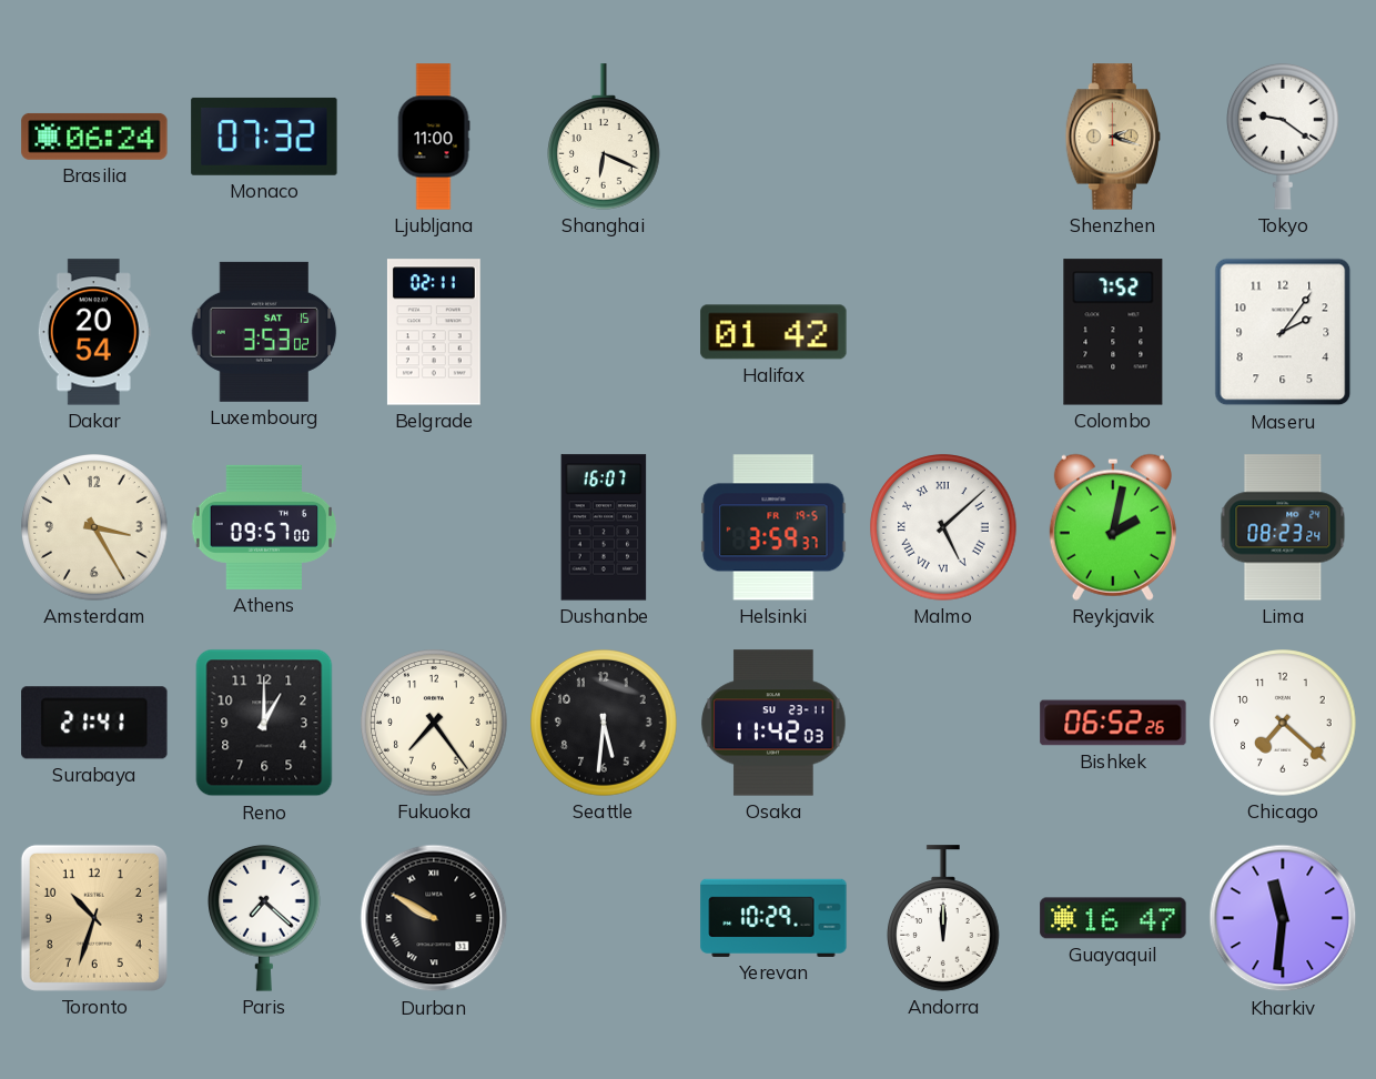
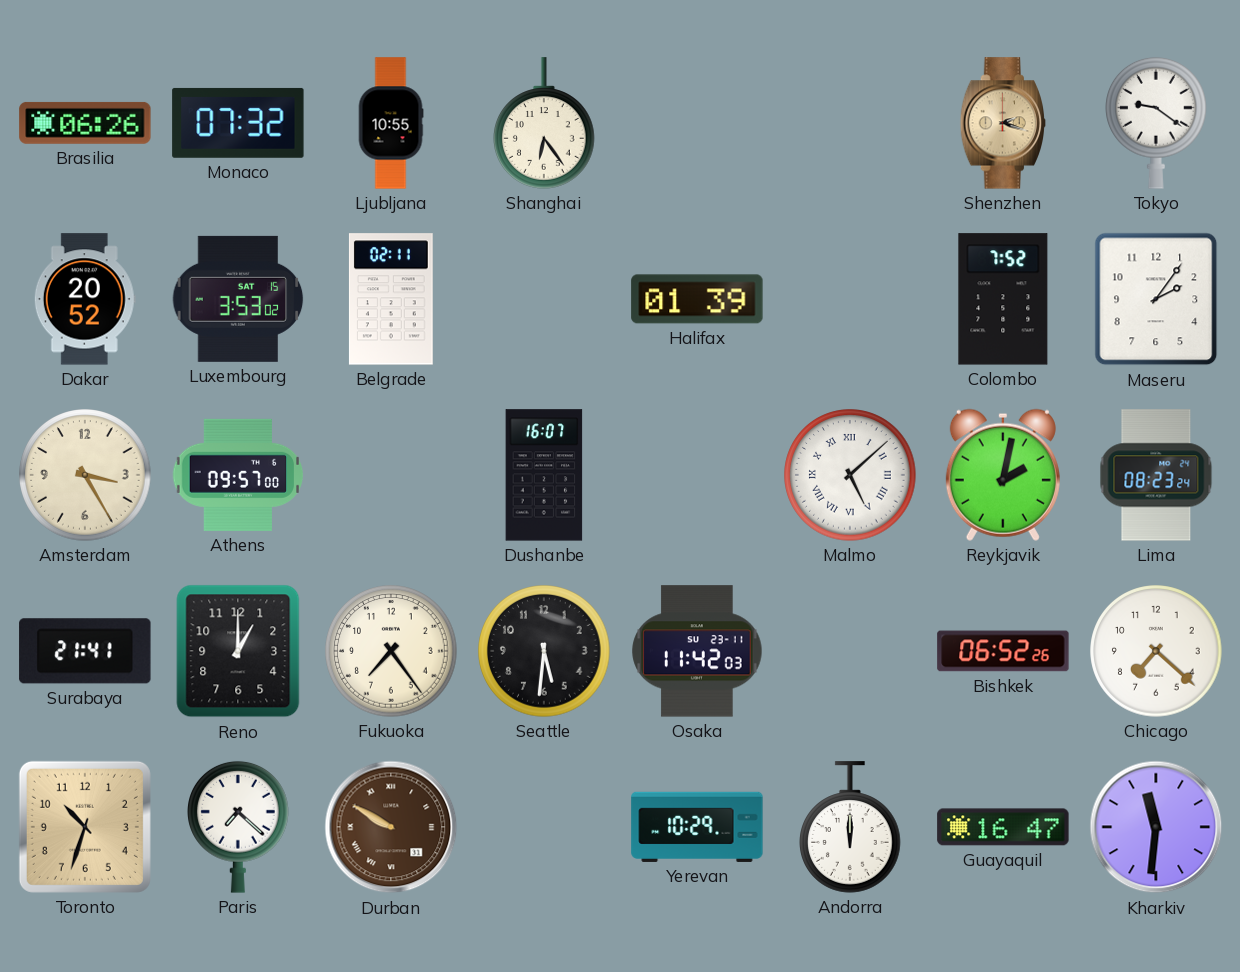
Brasilia: 06:24 -> 06:26
Ljubljana: 11:00 -> 10:55
Shanghai: 6:19 -> 6:24
Dakar: 20:54 -> 20:52
Halifax: 01:42 -> 01:39
Helsinki: 3:59 -> none
Durban dial: black -> brown
